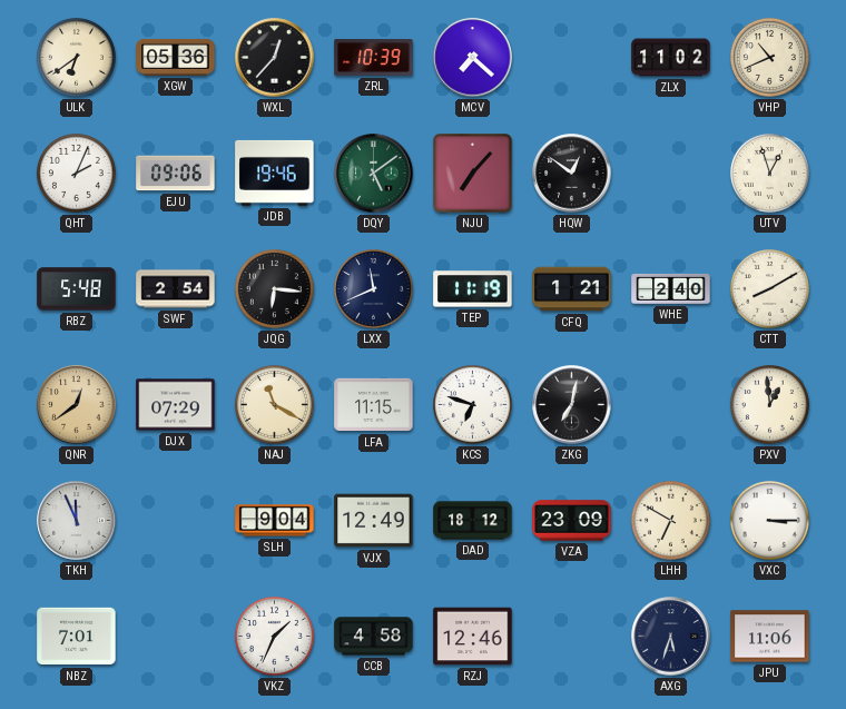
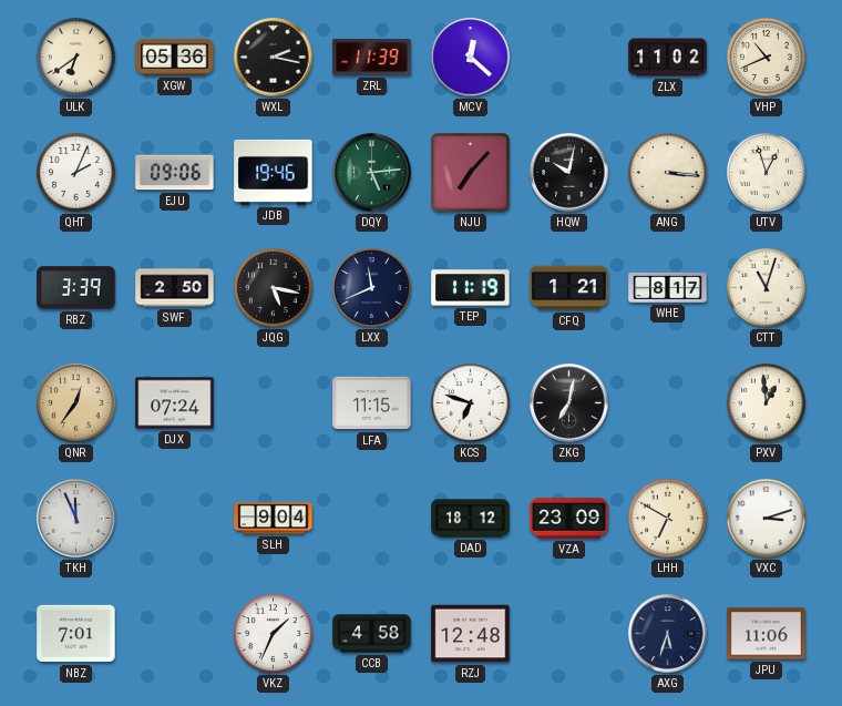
WXL: 12:37 -> 2:17
ZRL: 10:39 -> 11:39
MCV: 7:22 -> 12:22
DQY: 5:09 -> 5:14
HQW: 12:51 -> 10:02
ANG: none -> 3:16
RBZ: 5:48 -> 3:39
SWF: 2:54 -> 2:50
JQG: 6:16 -> 5:17
WHE: 2:40 -> 8:17
CTT: 8:10 -> 11:03
QNR: 12:39 -> 12:36
DJX: 07:29 -> 07:24
NAJ: 11:20 -> none
VJX: 12:49 -> none
VXC: 3:15 -> 3:12
RZJ: 12:46 -> 12:48
